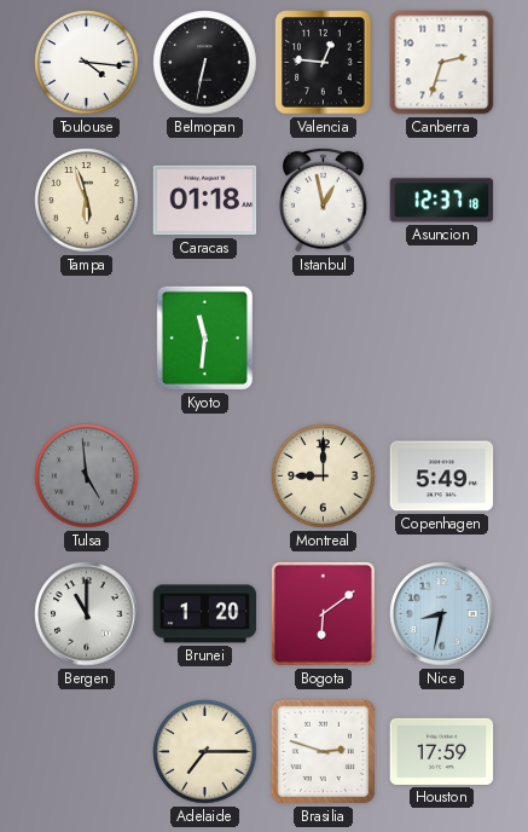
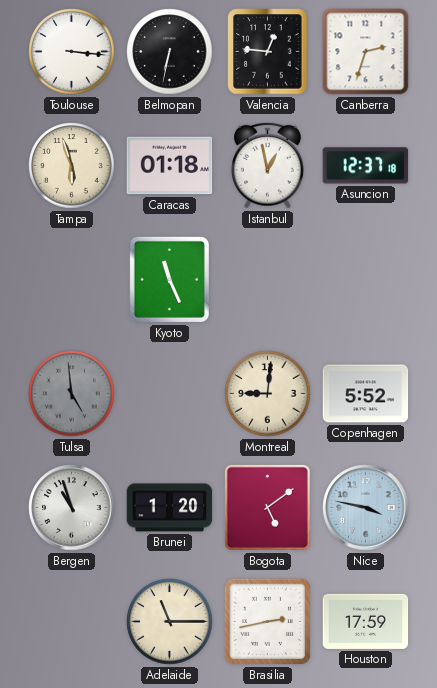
Toulouse: 4:16 -> 3:16
Kyoto: 11:31 -> 11:26
Montreal: 9:00 -> 9:01
Copenhagen: 5:49 -> 5:52
Bergen: 11:00 -> 10:57
Bogota: 6:09 -> 5:09
Nice: 8:32 -> 3:47
Adelaide: 7:15 -> 11:15
Brasilia: 2:48 -> 2:43
